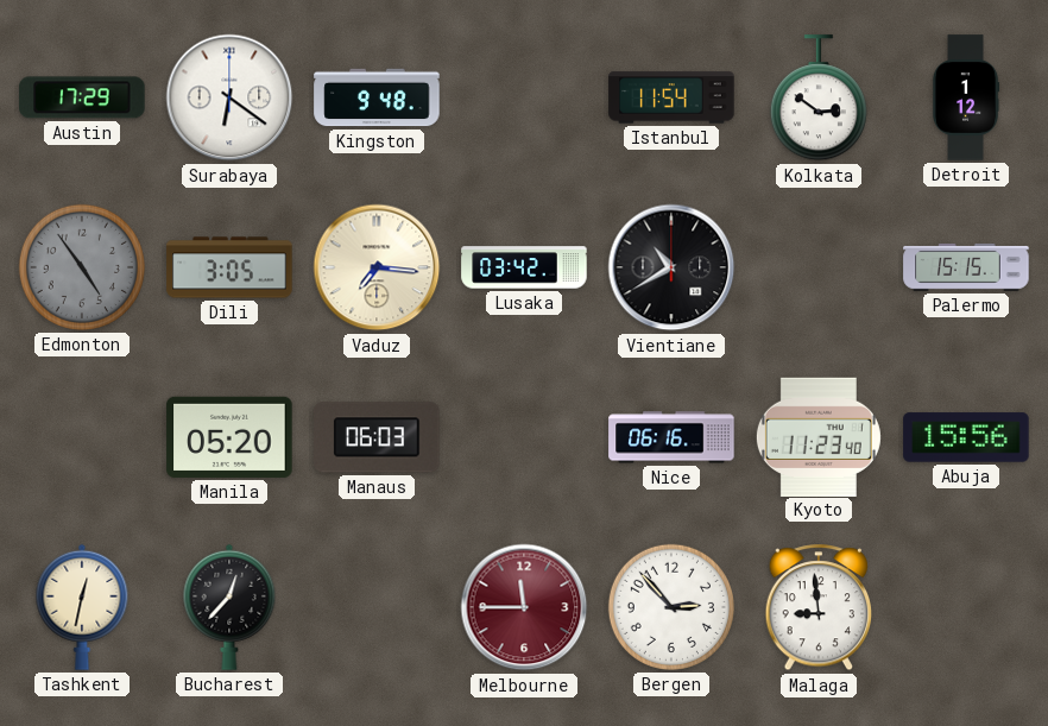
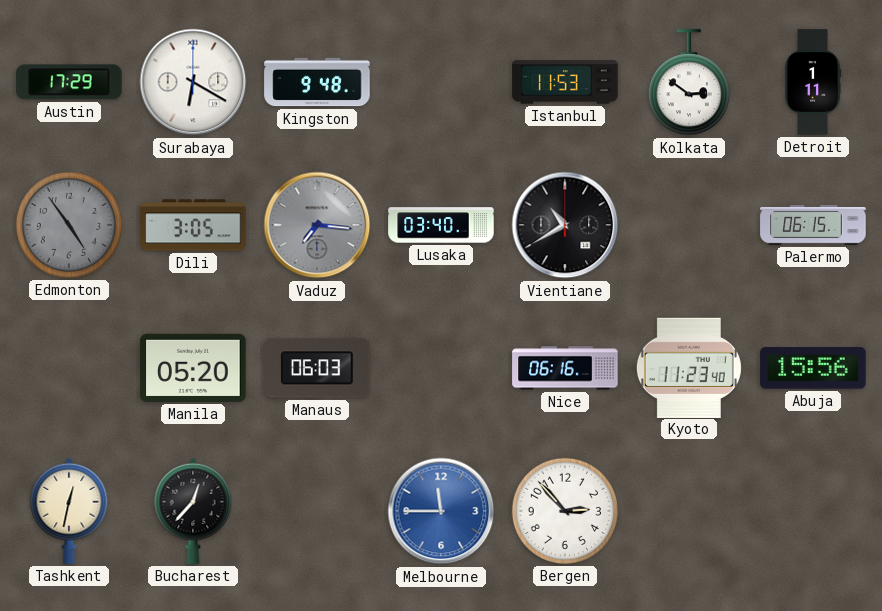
Surabaya: 6:21 -> 6:20
Istanbul: 11:54 -> 11:53
Detroit: 1:12 -> 1:11
Vaduz dial: cream -> grey
Lusaka: 03:42 -> 03:40
Palermo: 15:15 -> 06:15
Melbourne dial: burgundy -> blue
Malaga: 8:59 -> none
